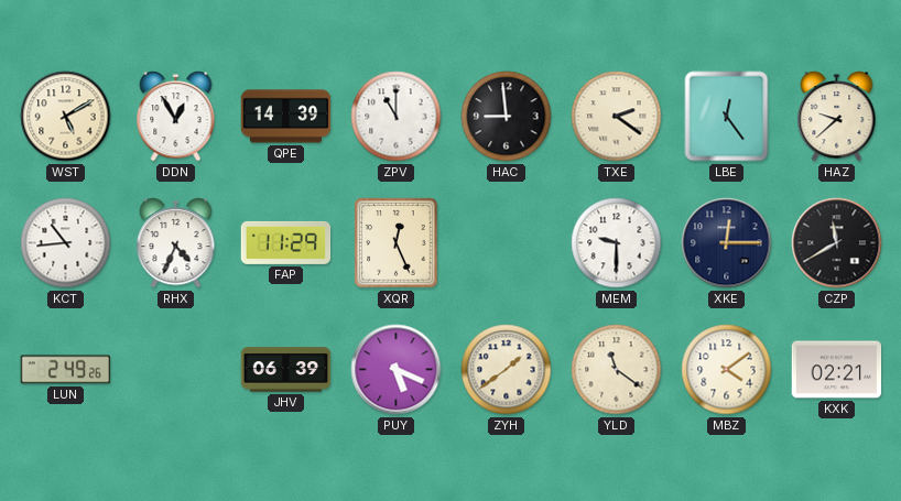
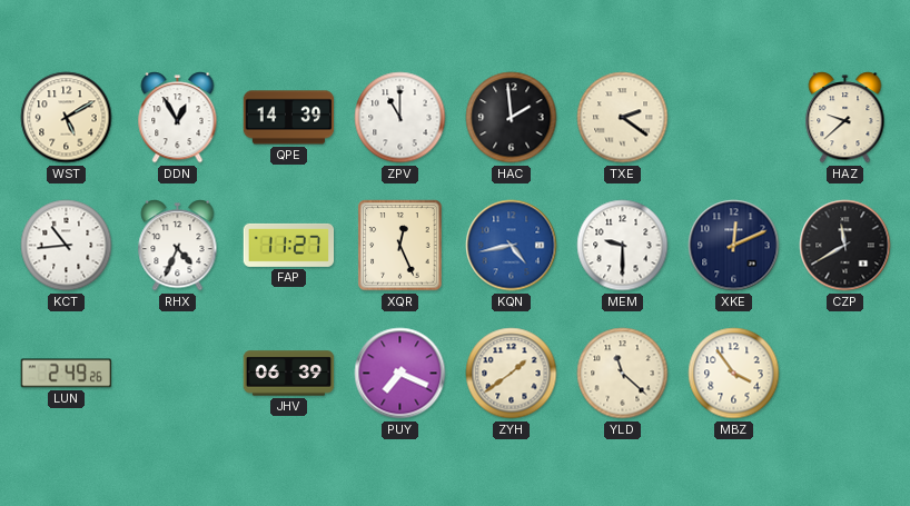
HAC: 8:59 -> 1:59
LBE: 12:24 -> none
FAP: 11:29 -> 11:27
KQN: none -> 4:43
XKE: 12:15 -> 12:11
PUY: 5:19 -> 7:19
YLD: 11:21 -> 11:22
MBZ: 4:09 -> 3:54
KXK: 02:21 -> none
